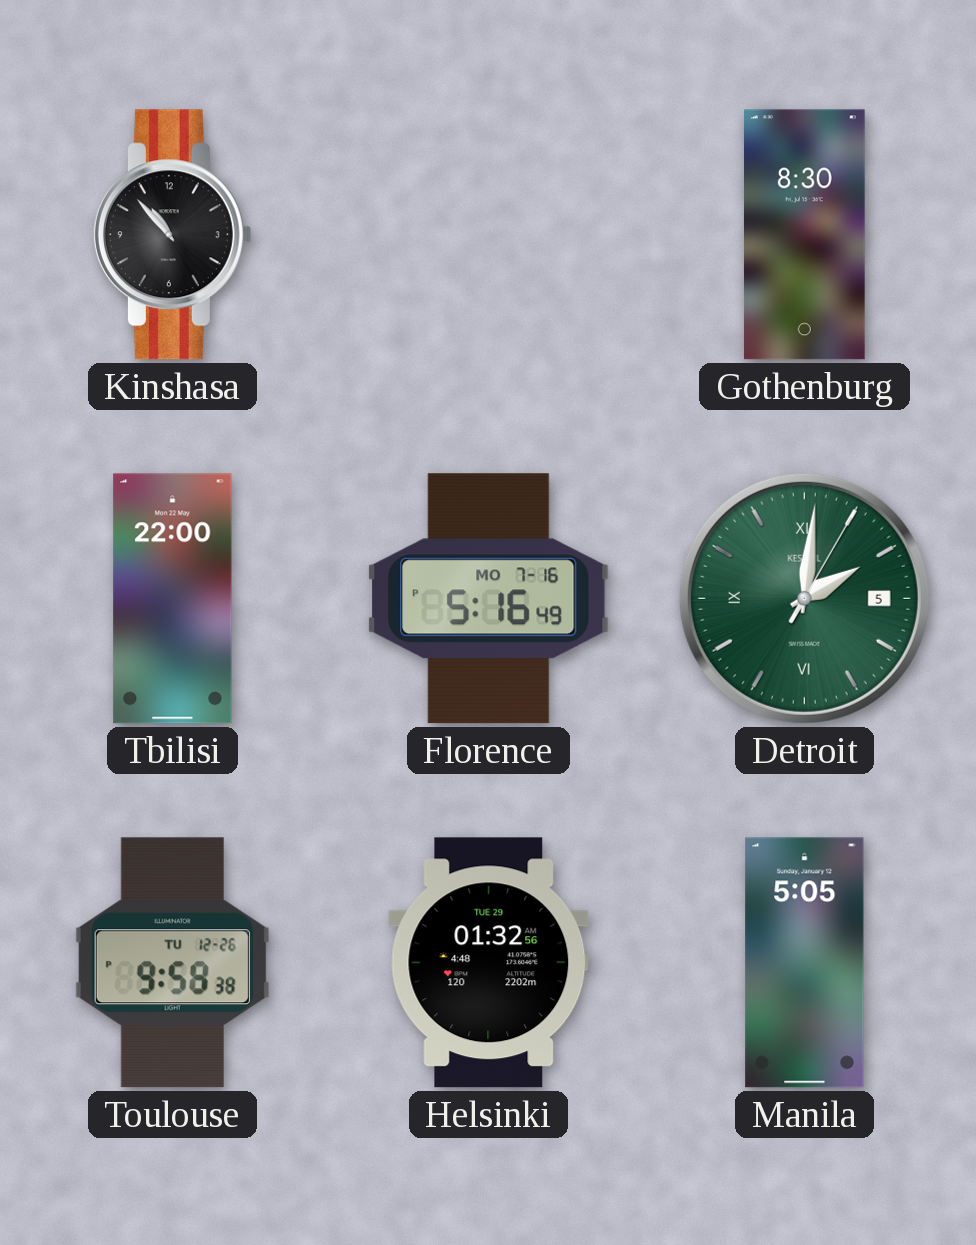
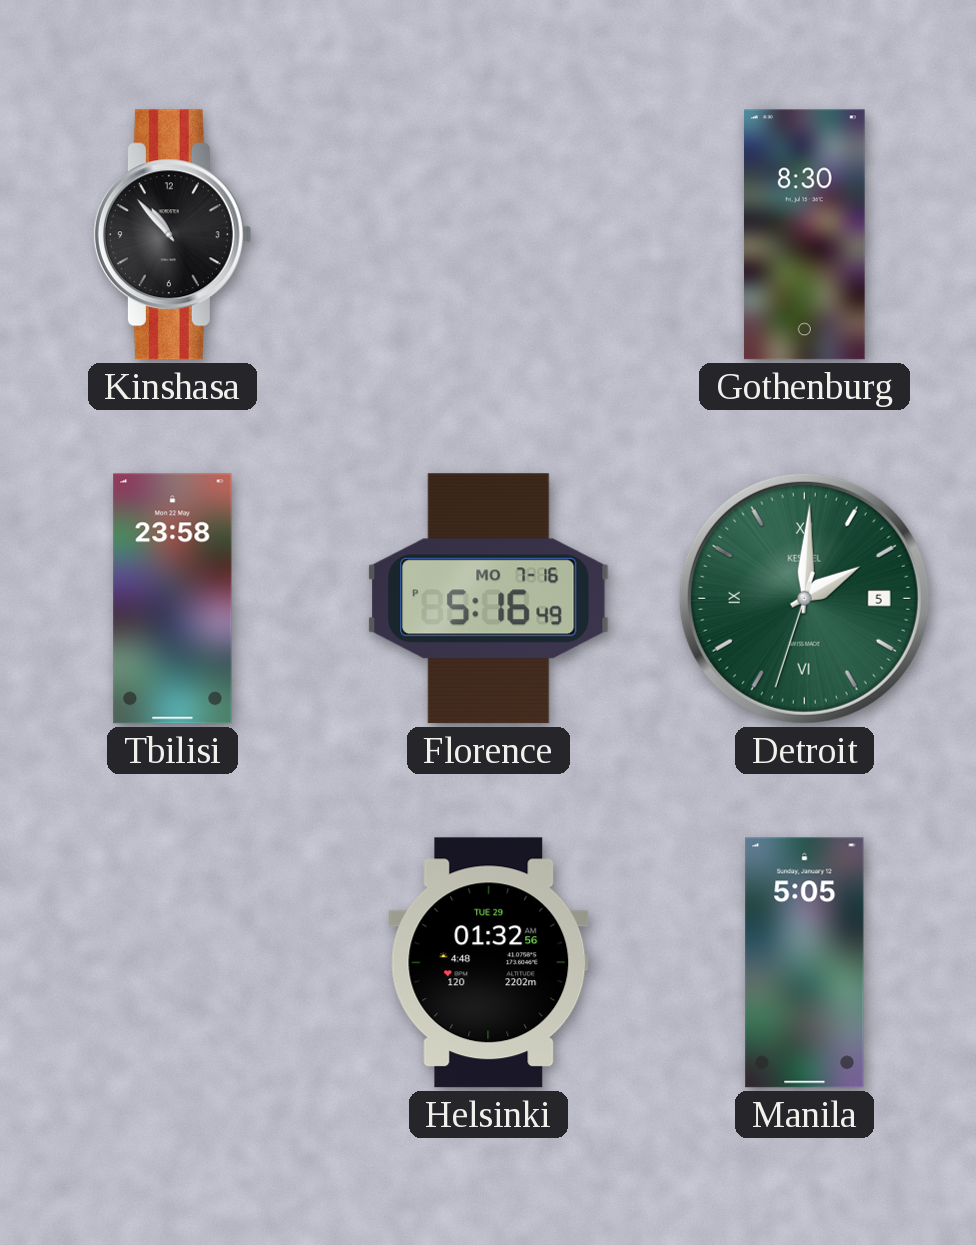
Tbilisi: 22:00 -> 23:58
Detroit: 2:01 -> 2:00
Toulouse: 9:58 -> none
